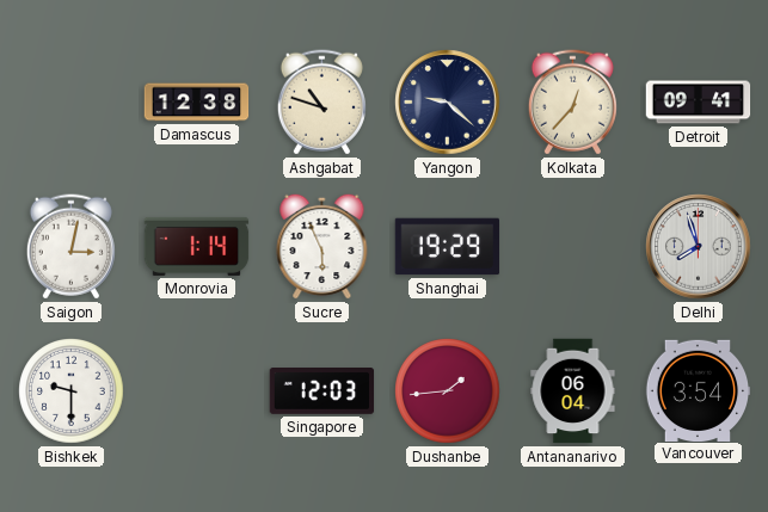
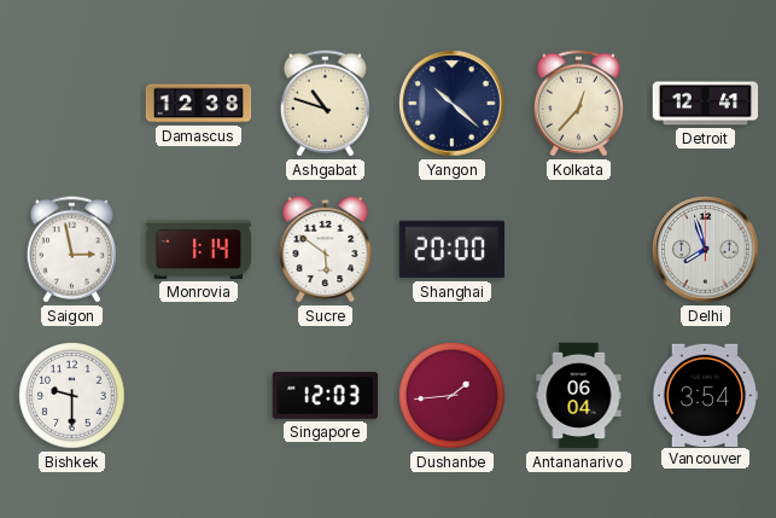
Yangon: 9:22 -> 10:22
Detroit: 09:41 -> 12:41
Saigon: 3:02 -> 2:58
Sucre: 5:56 -> 5:51
Shanghai: 19:29 -> 20:00
